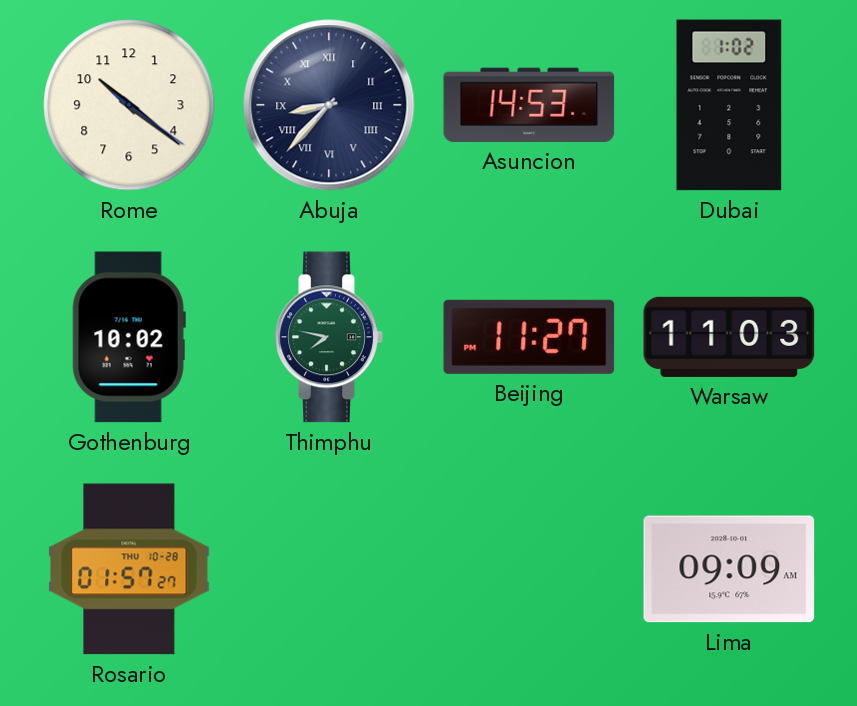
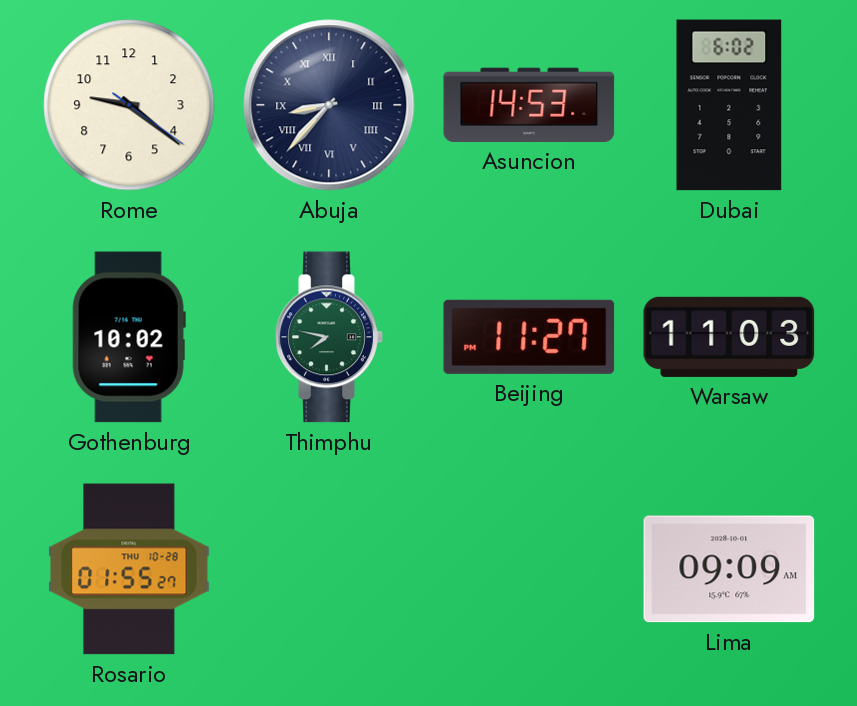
Rome: 10:21 -> 9:21
Dubai: 1:02 -> 6:02
Rosario: 01:57 -> 01:55
